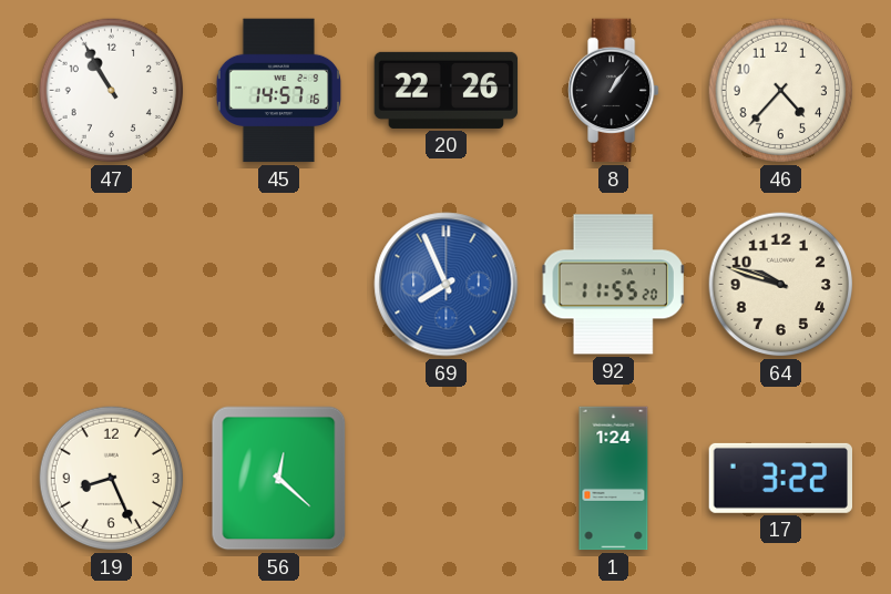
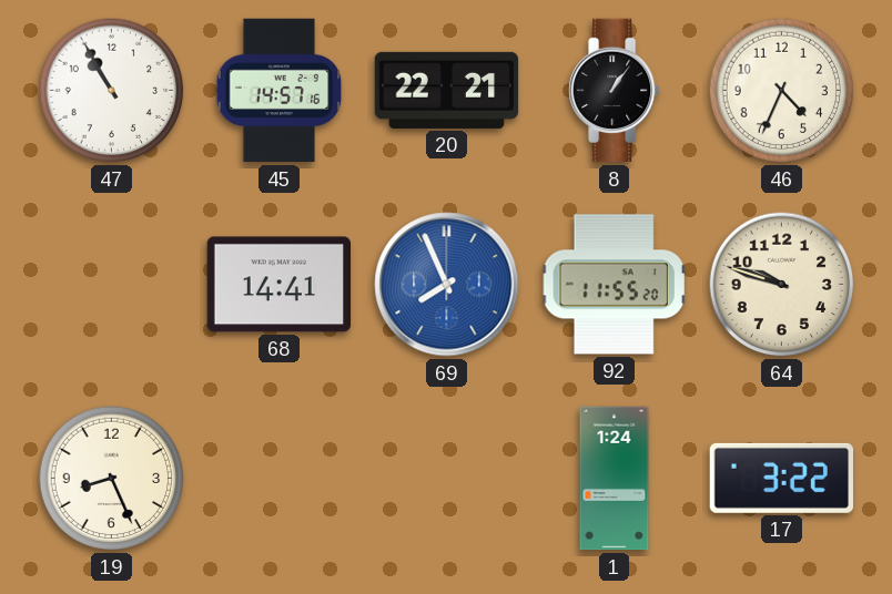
20: 22:26 -> 22:21
46: 4:37 -> 4:34
68: none -> 14:41
56: 12:22 -> none
